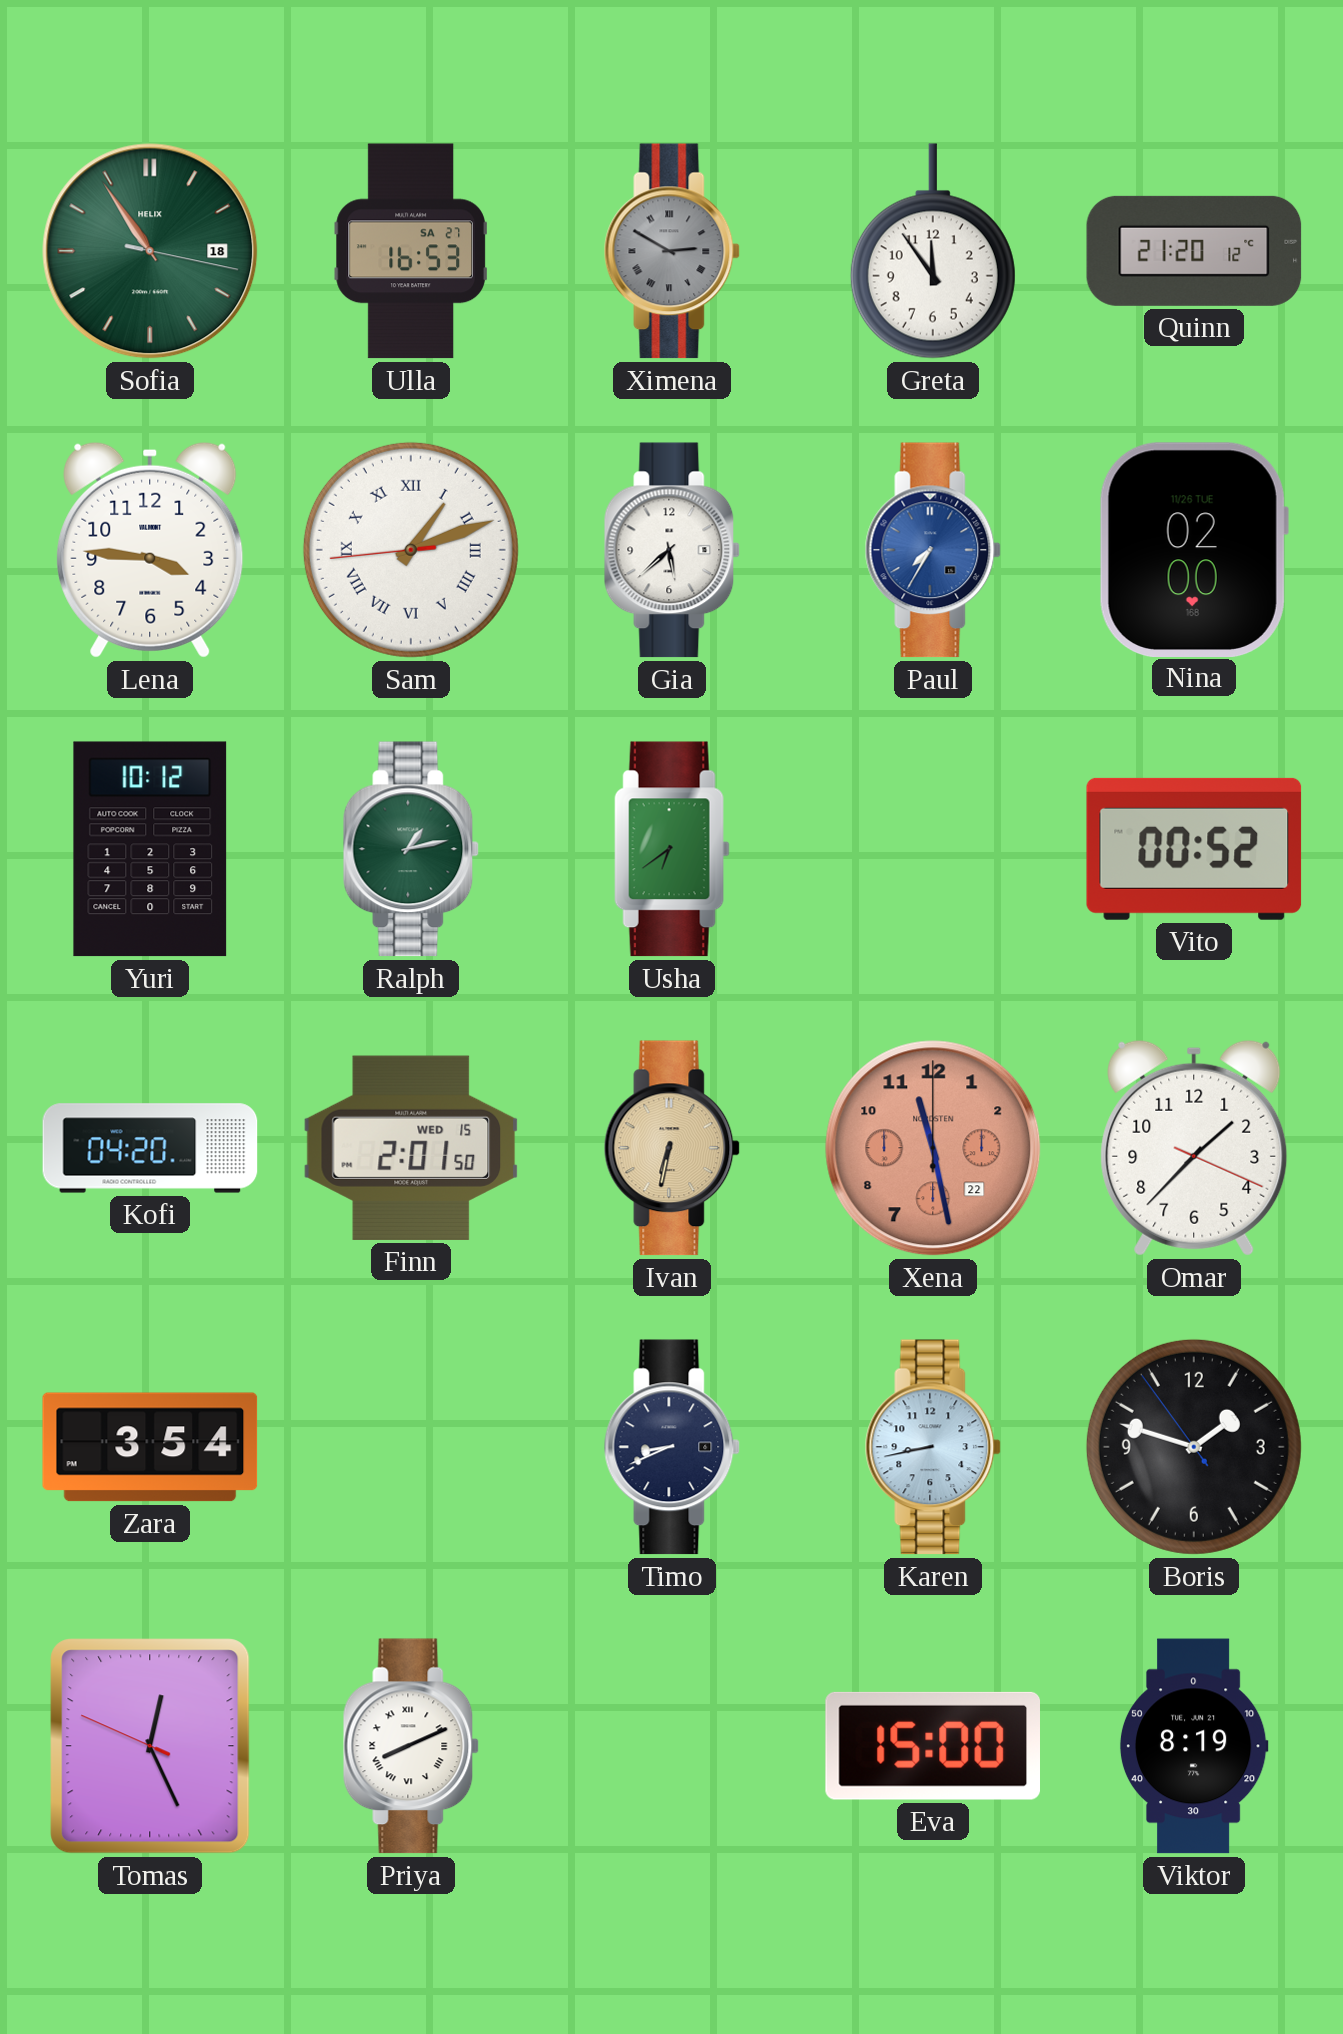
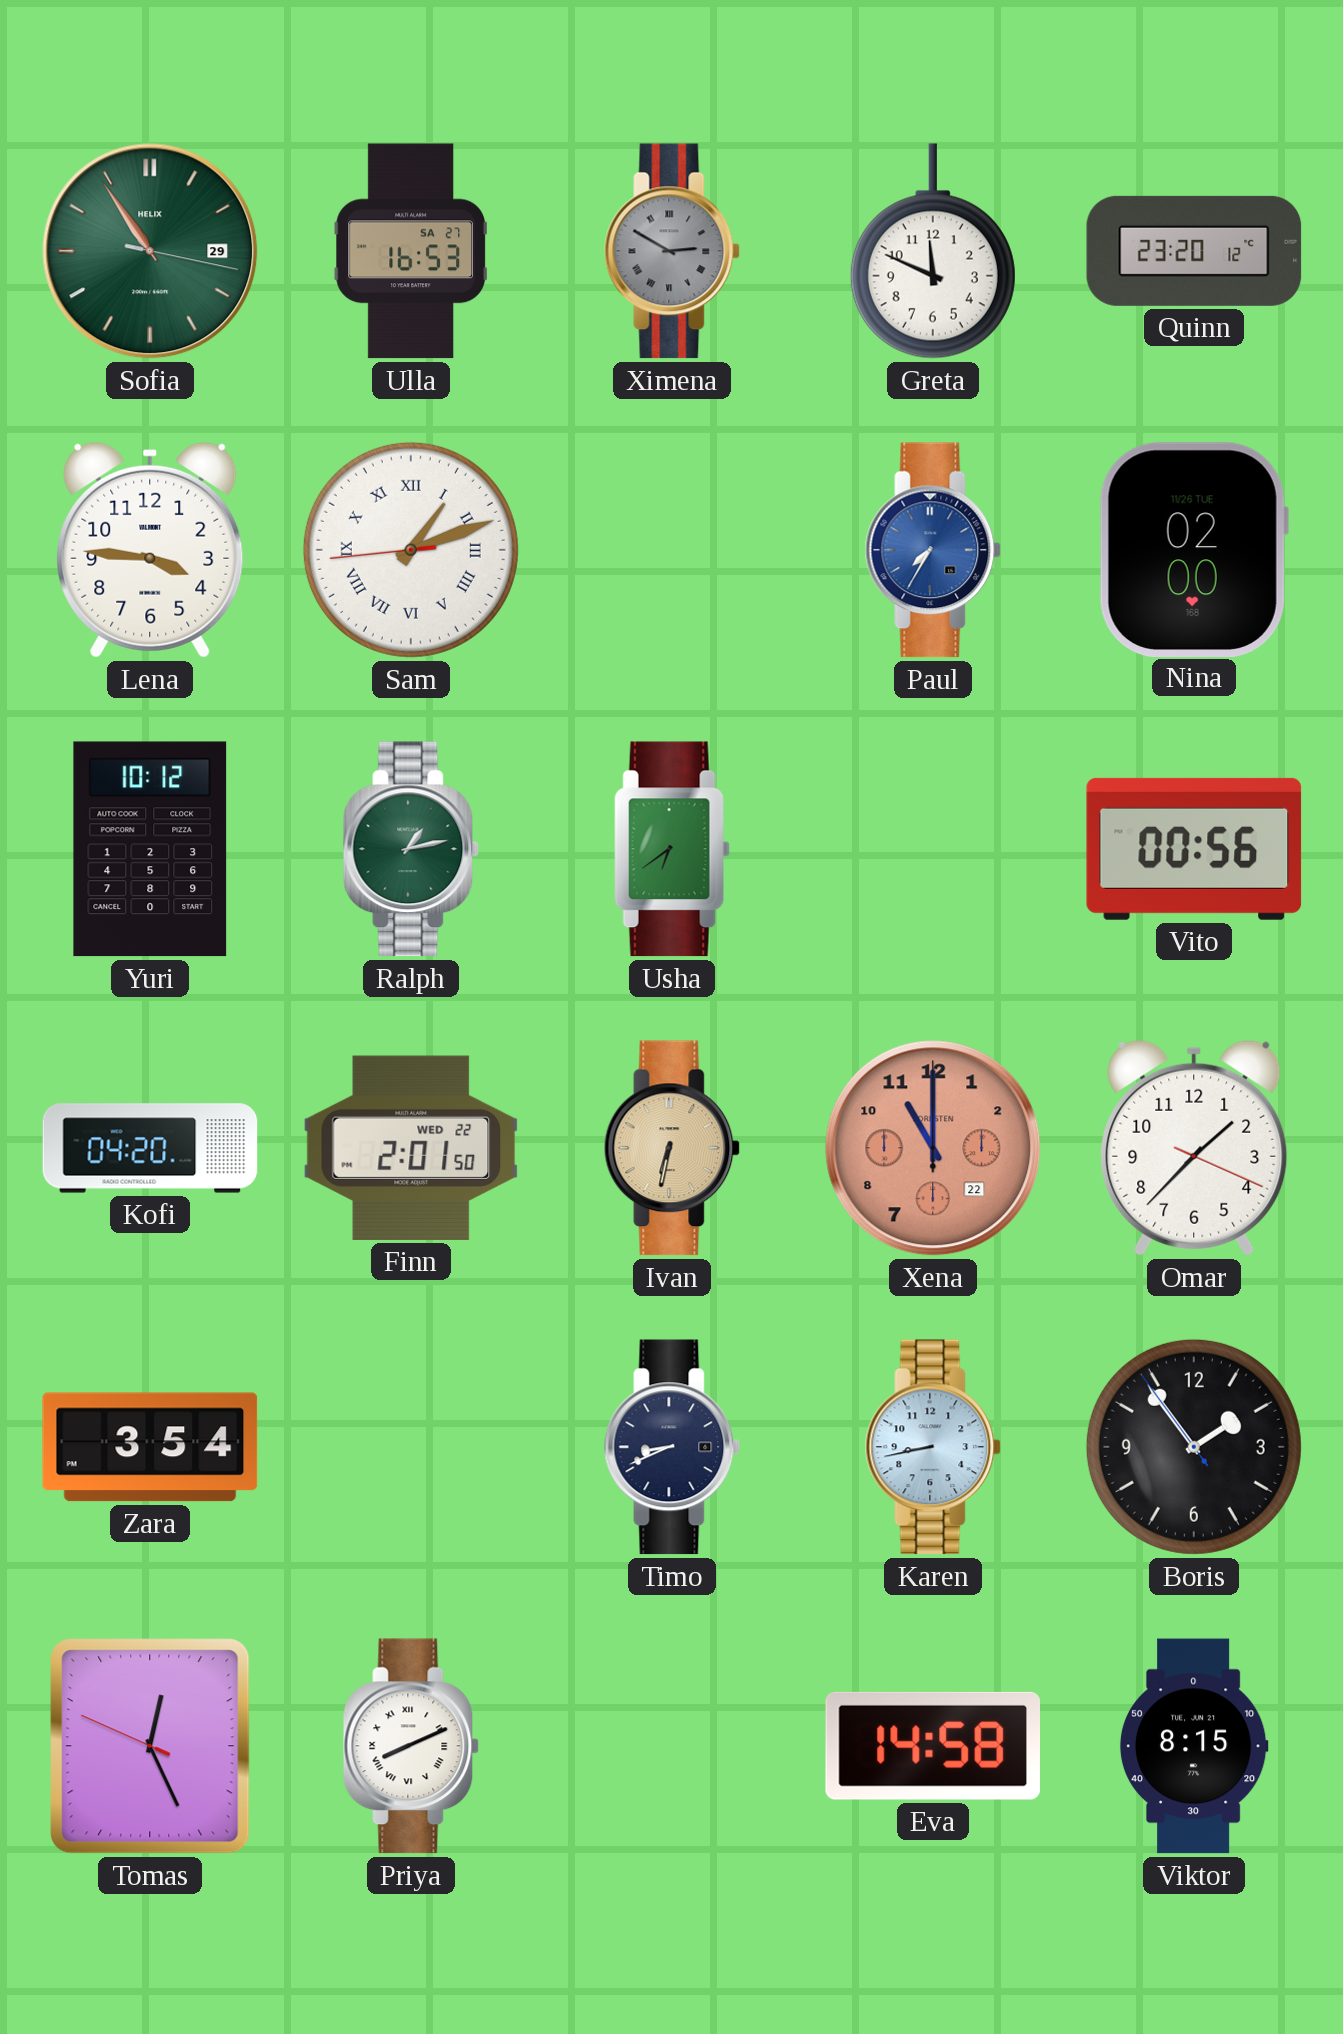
Sofia date: 18 -> 29
Greta: 11:54 -> 11:49
Quinn: 21:20 -> 23:20
Gia: 5:38 -> none
Vito: 00:52 -> 00:56
Finn date: WED 15 -> WED 22
Xena: 11:28 -> 11:00
Boris: 1:47 -> 1:53
Eva: 15:00 -> 14:58
Viktor: 8:19 -> 8:15
